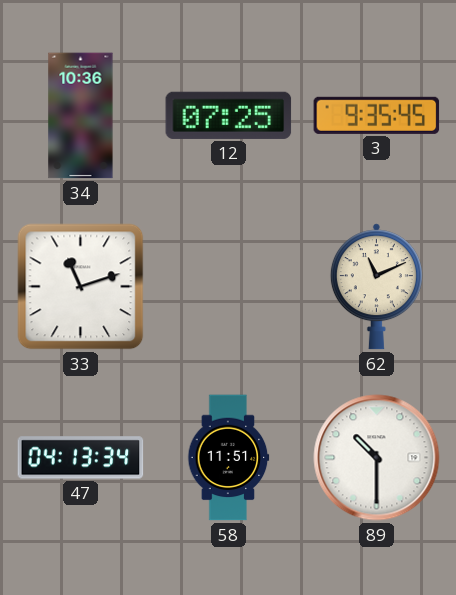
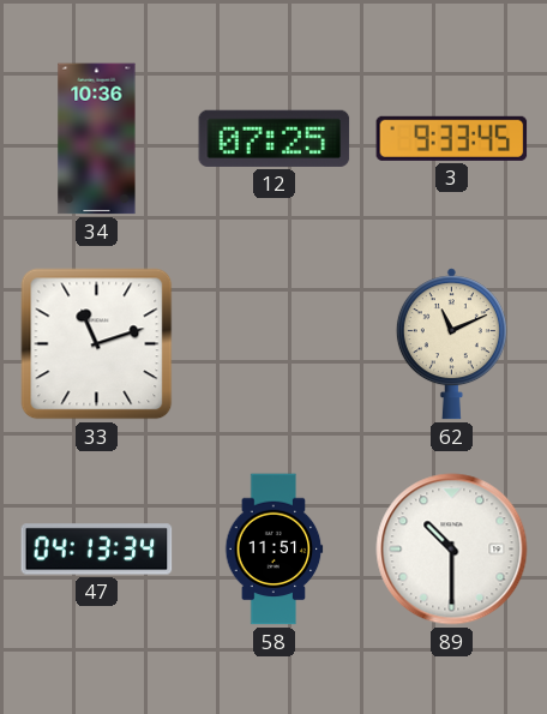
3: 9:35 -> 9:33
